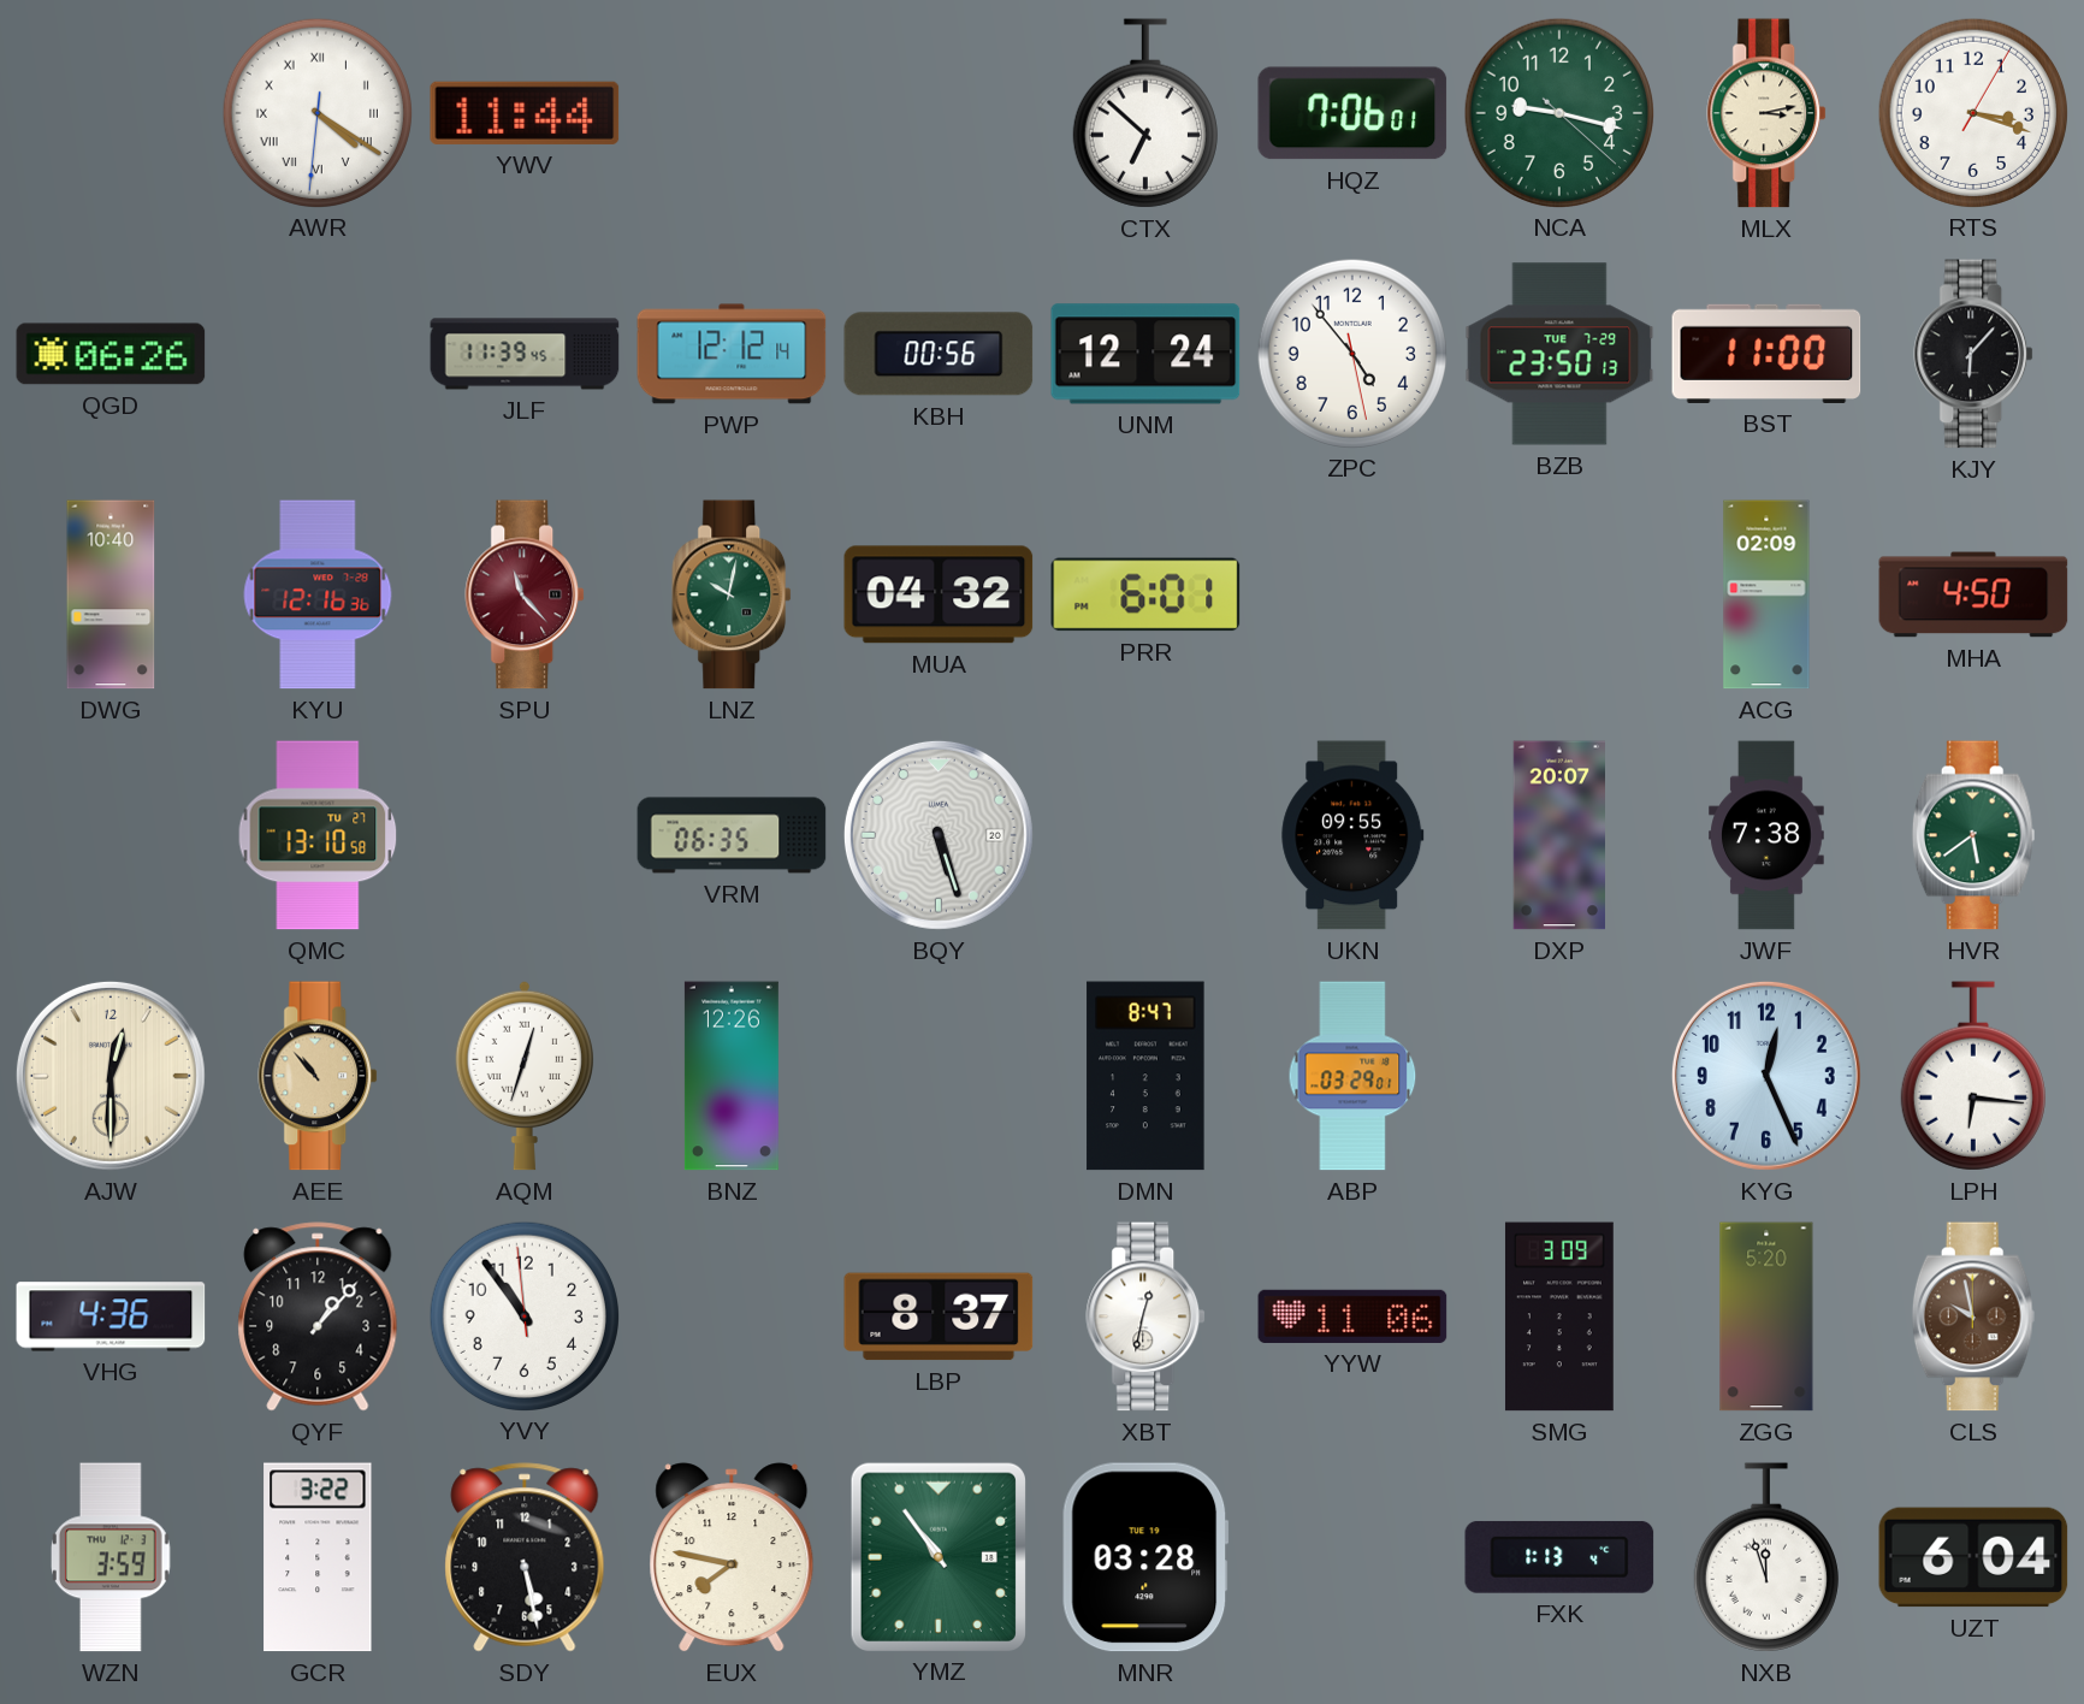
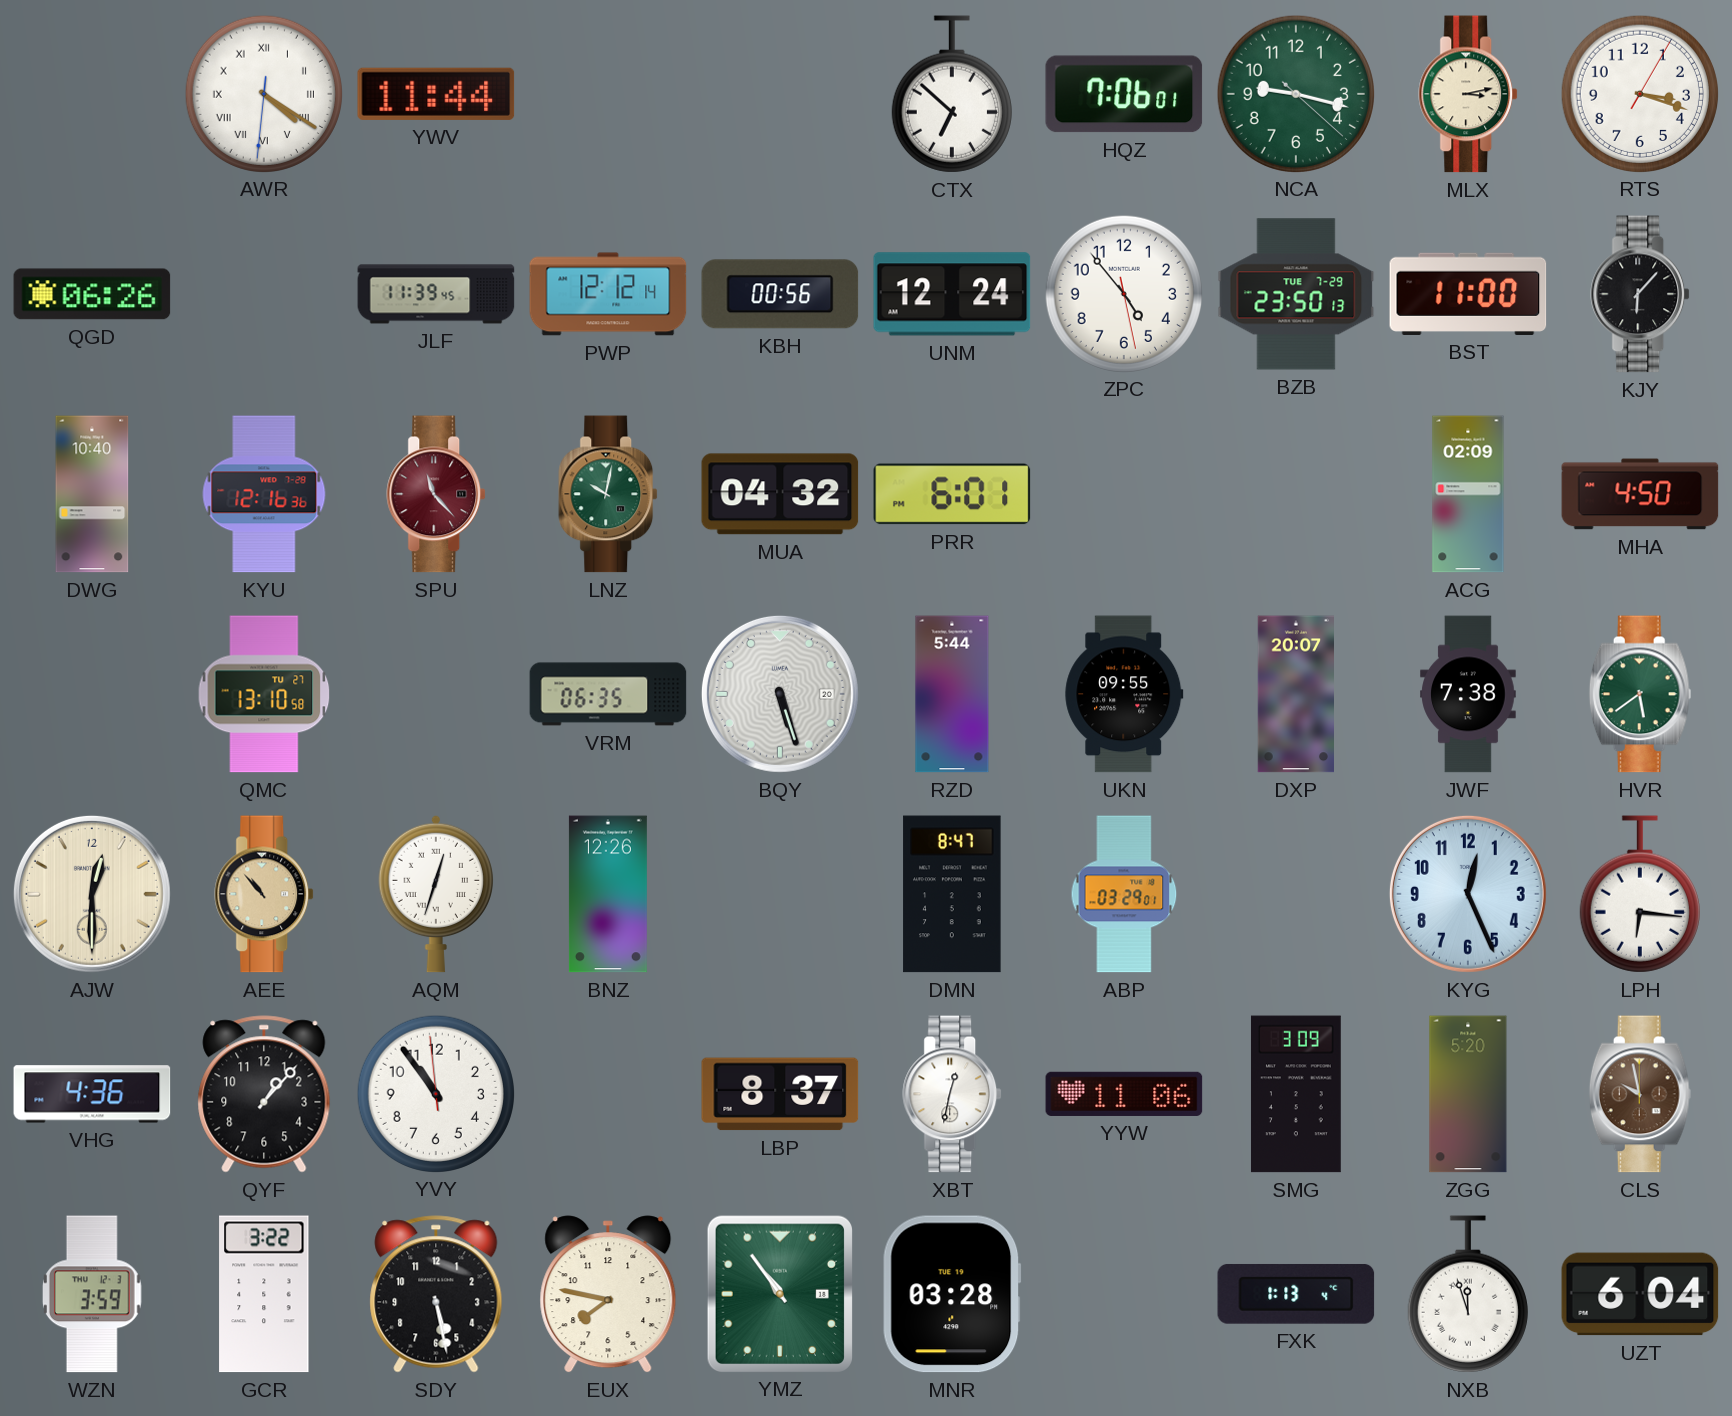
RZD: none -> 5:44
